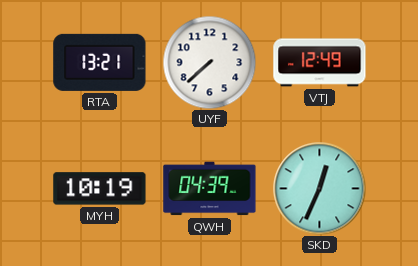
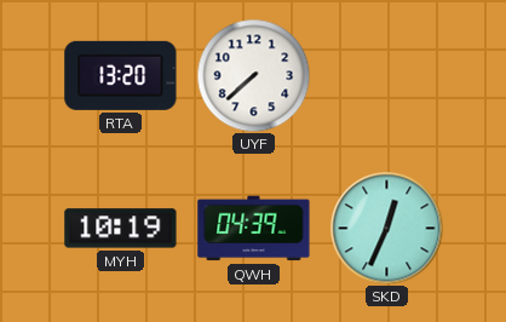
RTA: 13:21 -> 13:20
VTJ: 12:49 -> none
